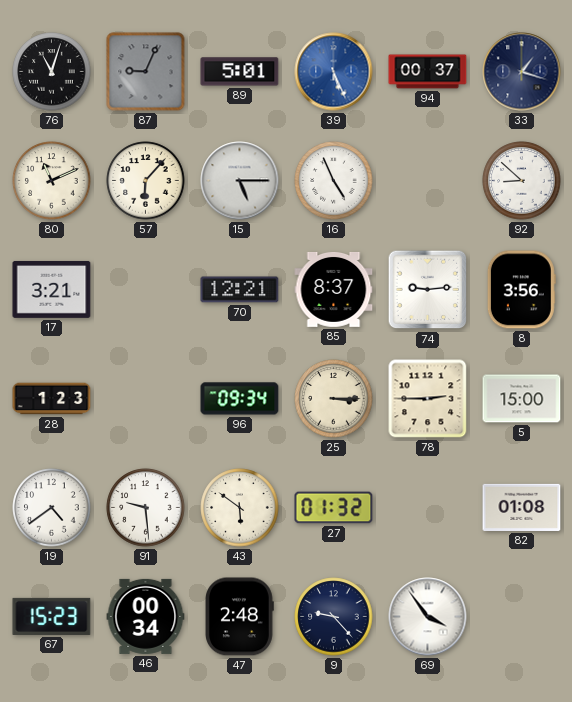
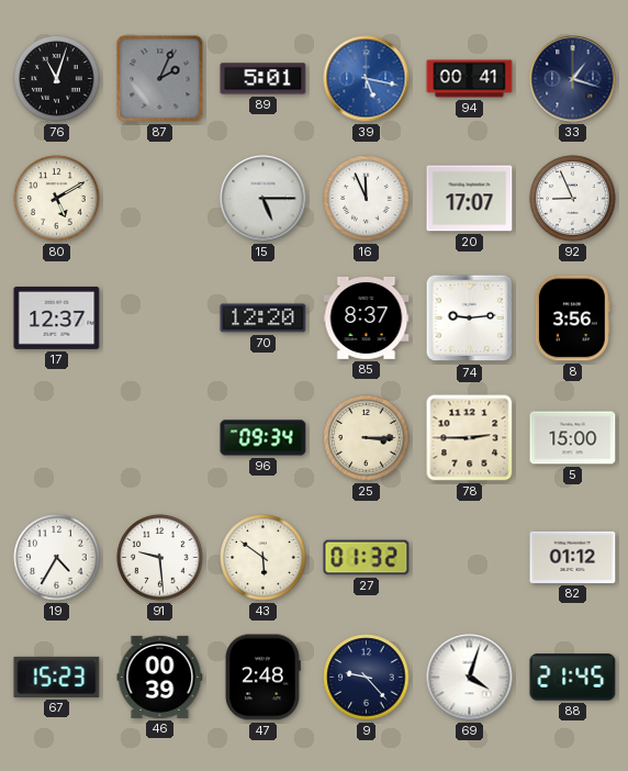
87: 9:04 -> 2:04
39: 5:26 -> 5:17
94: 00:37 -> 00:41
80: 11:11 -> 5:10
57: 6:07 -> none
16: 4:56 -> 11:56
20: none -> 17:07
92: 8:52 -> 8:56
17: 3:21 -> 12:37
70: 12:21 -> 12:20
28: 1:23 -> none
19: 4:39 -> 4:35
82: 01:08 -> 01:12
46: 00:34 -> 00:39
69: 3:54 -> 4:03
88: none -> 21:45
